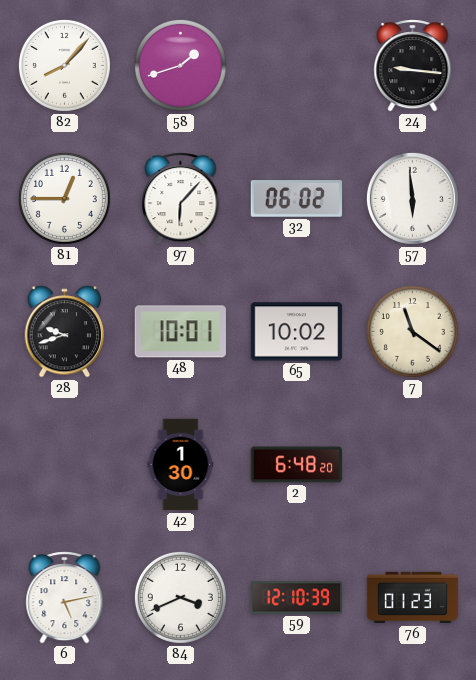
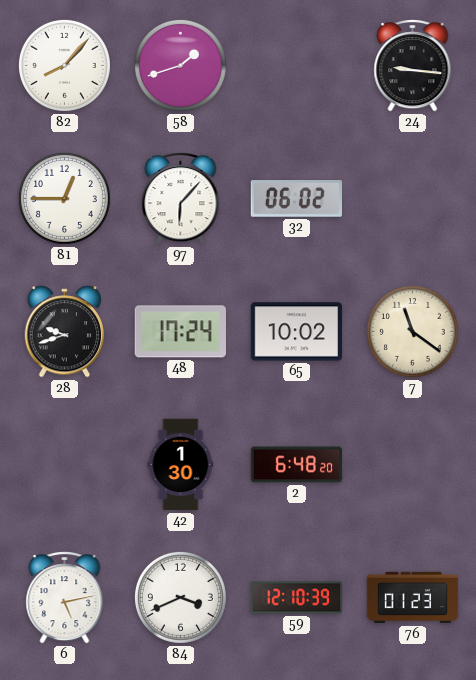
57: 5:59 -> none
48: 10:01 -> 17:24
